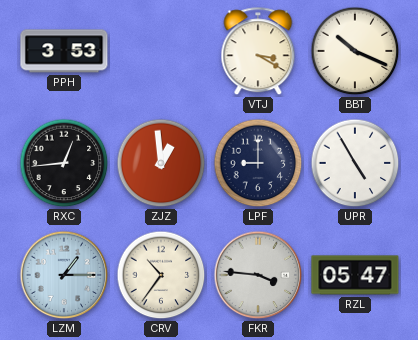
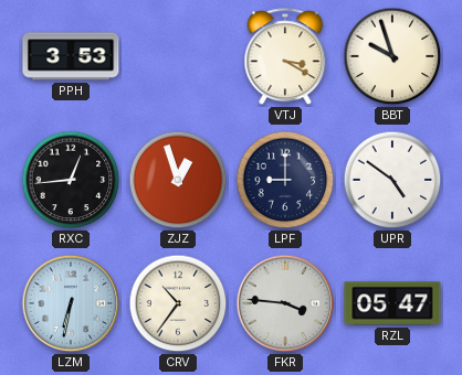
BBT: 10:19 -> 9:57
ZJZ: 12:59 -> 12:57
UPR: 4:55 -> 4:51
LZM: 1:15 -> 6:32
